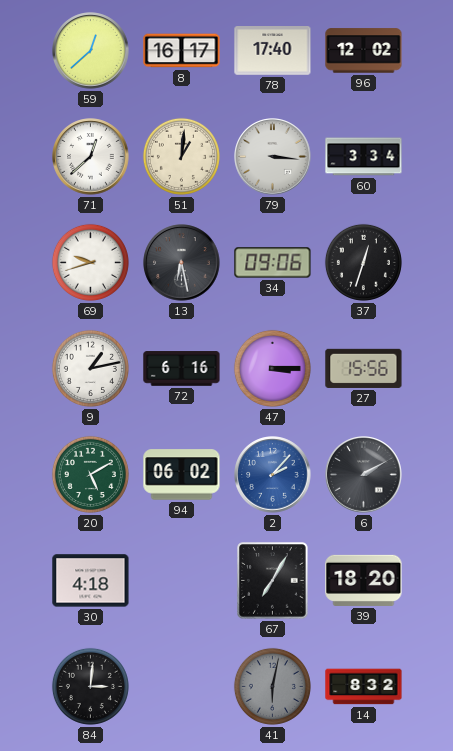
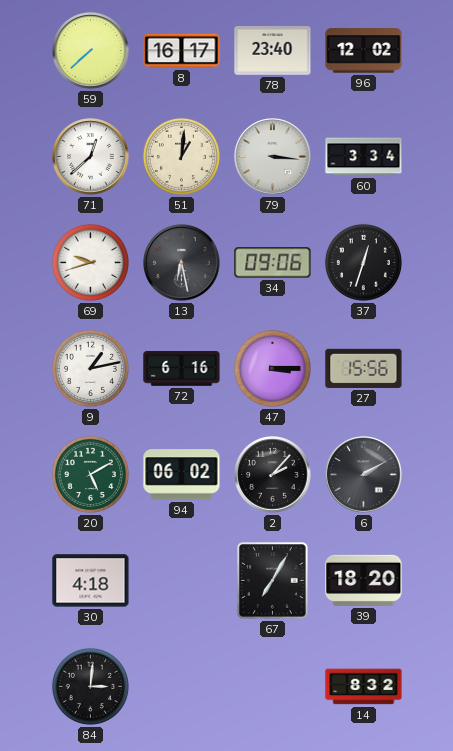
59: 12:38 -> 7:38
78: 17:40 -> 23:40
2 dial: blue -> black
41: 6:02 -> none
